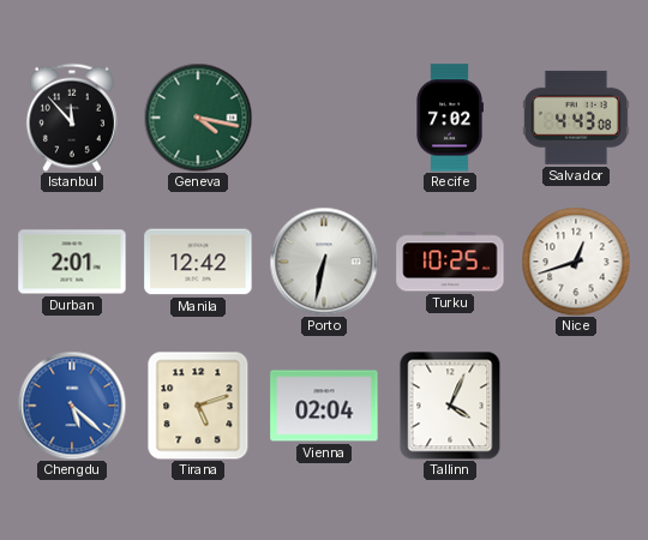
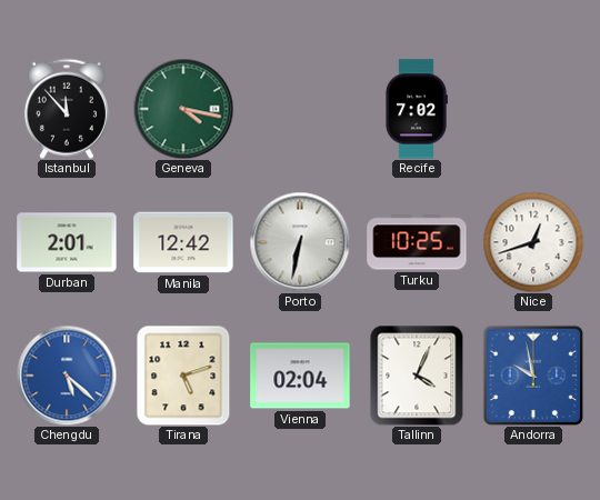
Salvador: 4:43 -> none
Andorra: none -> 9:58
